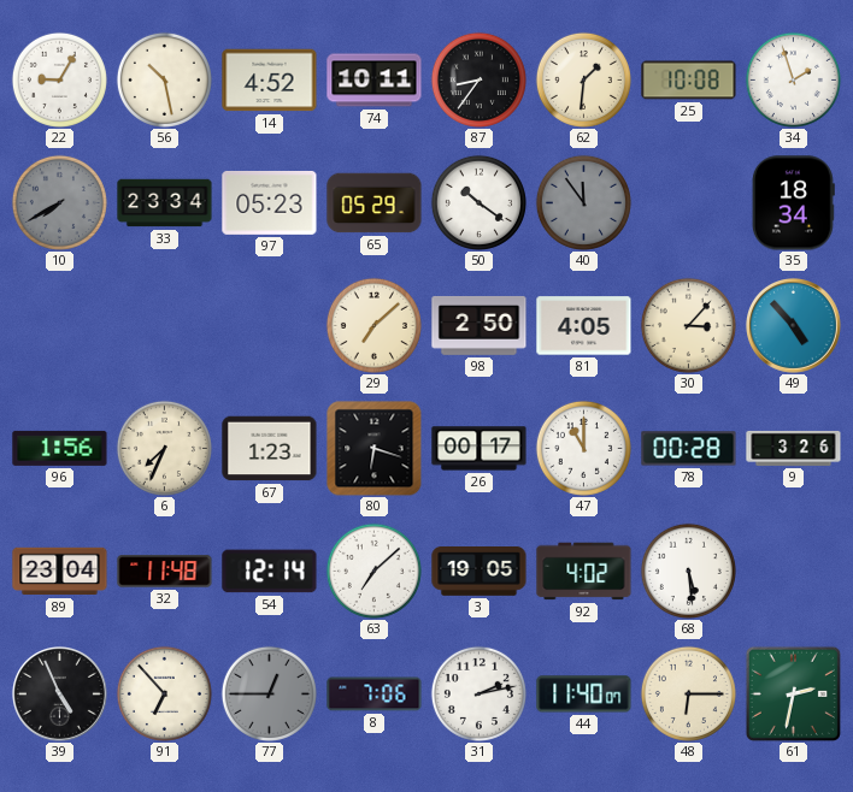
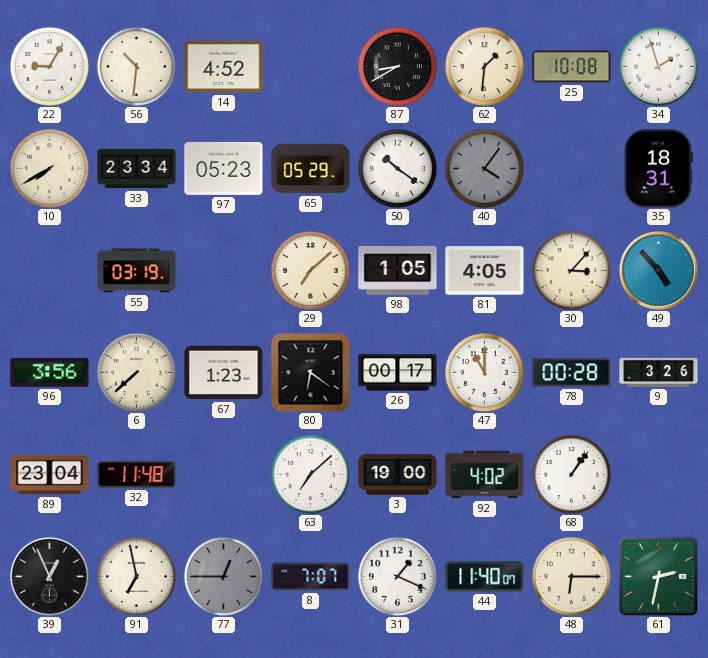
56: 10:28 -> 10:31
74: 10:11 -> none
87: 8:36 -> 8:40
10 dial: grey -> cream
40: 11:54 -> 4:06
35: 18:34 -> 18:31
55: none -> 03:19
98: 2:50 -> 1:05
96: 1:56 -> 3:56
6: 7:34 -> 7:38
80: 6:18 -> 6:21
54: 12:14 -> none
3: 19:05 -> 19:00
68: 5:29 -> 1:06
39: 4:56 -> 12:56
91: 6:53 -> 6:58
8: 7:06 -> 7:07
31: 2:13 -> 1:19
